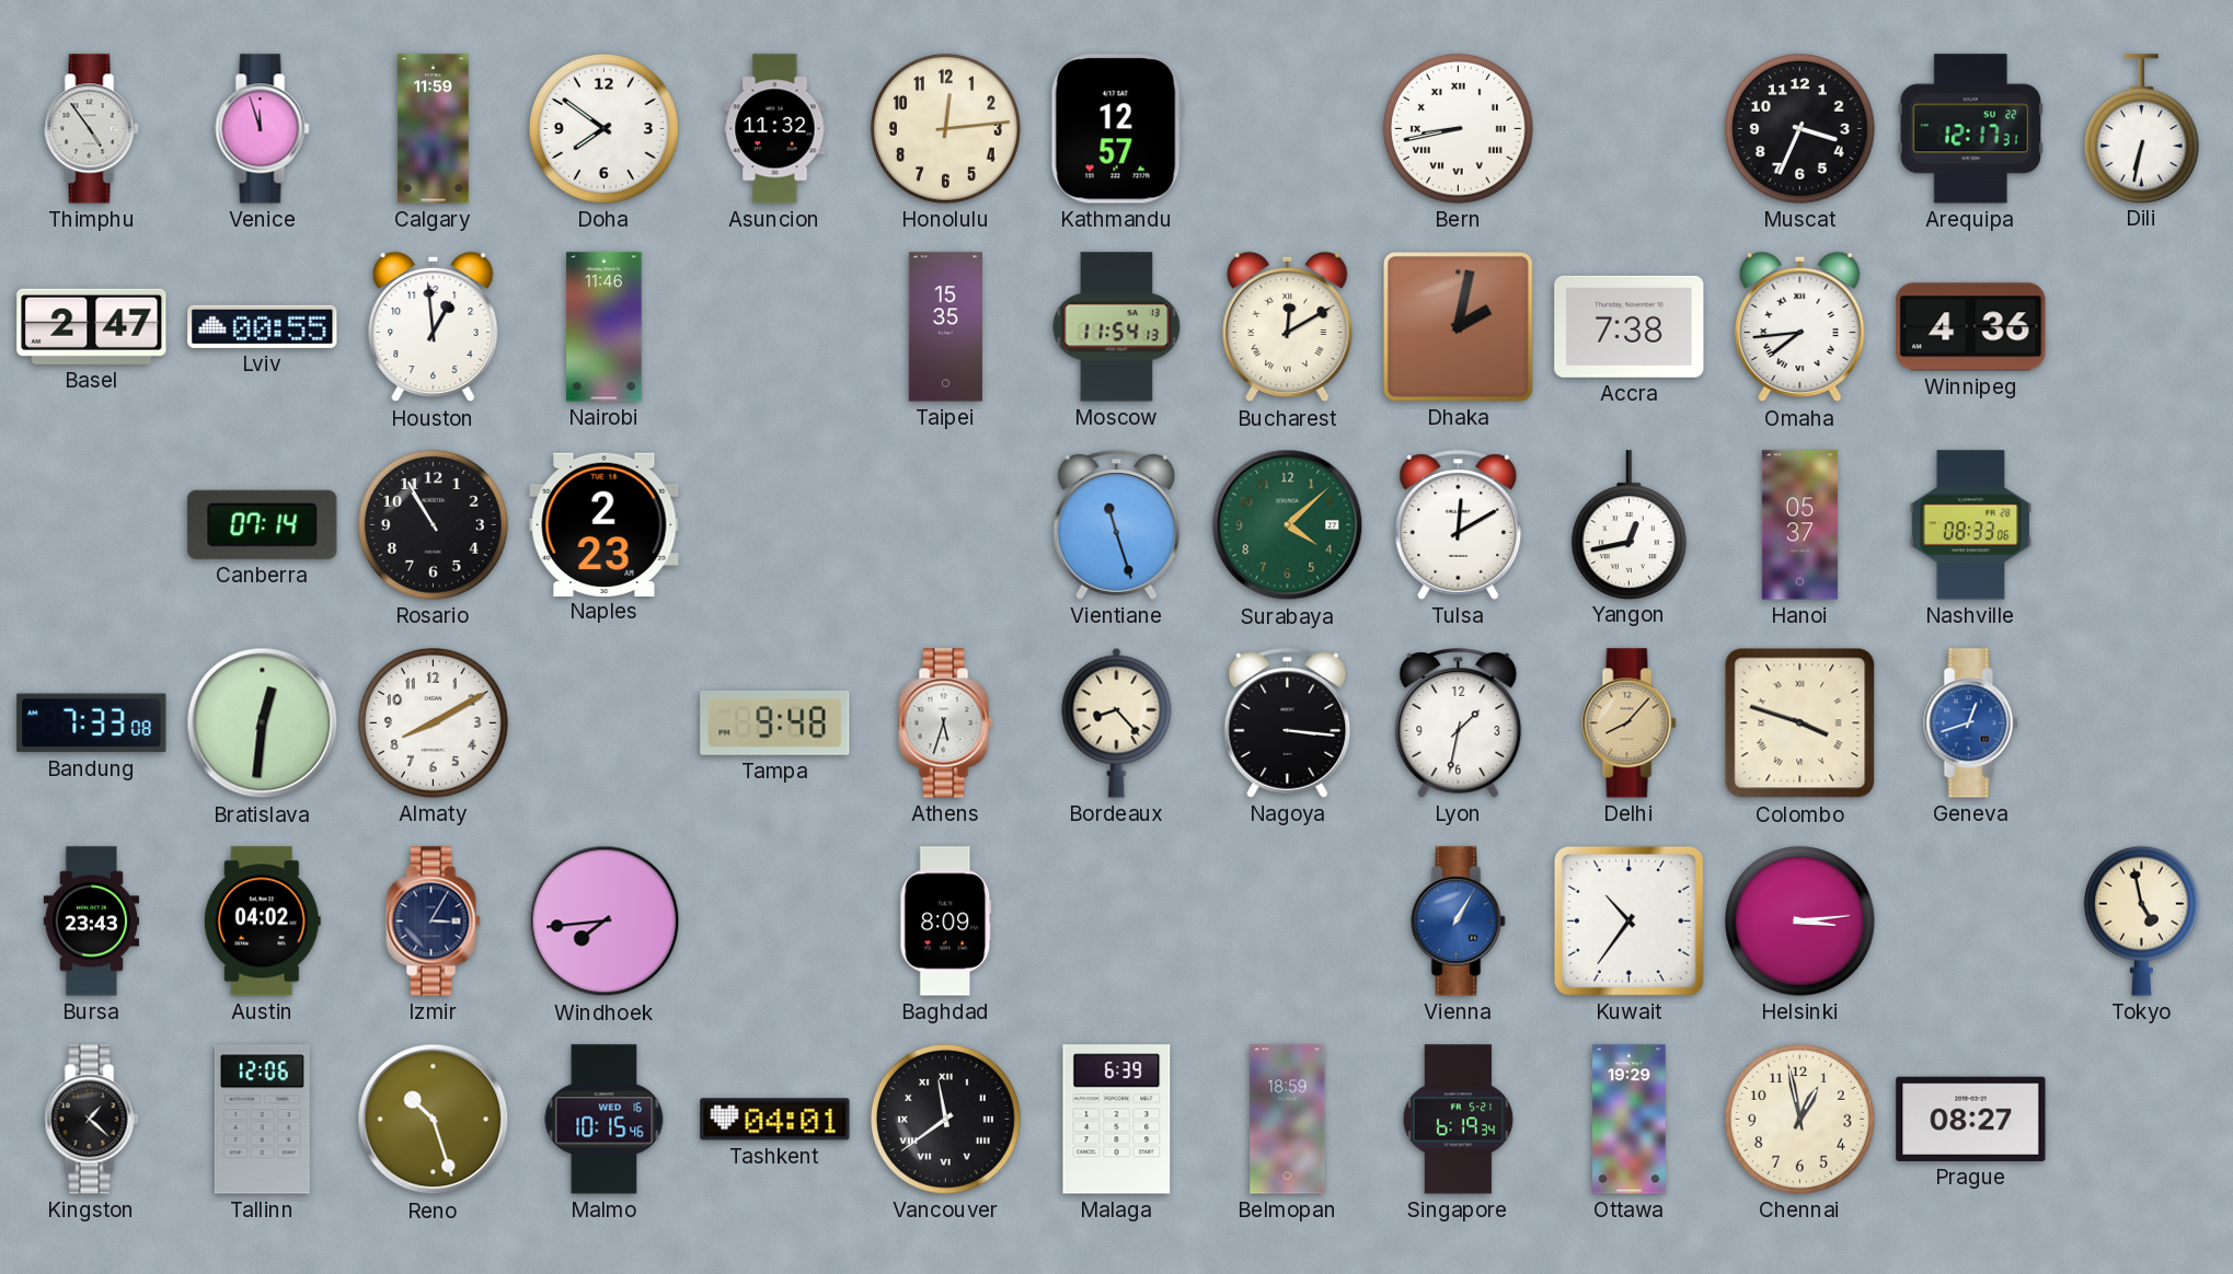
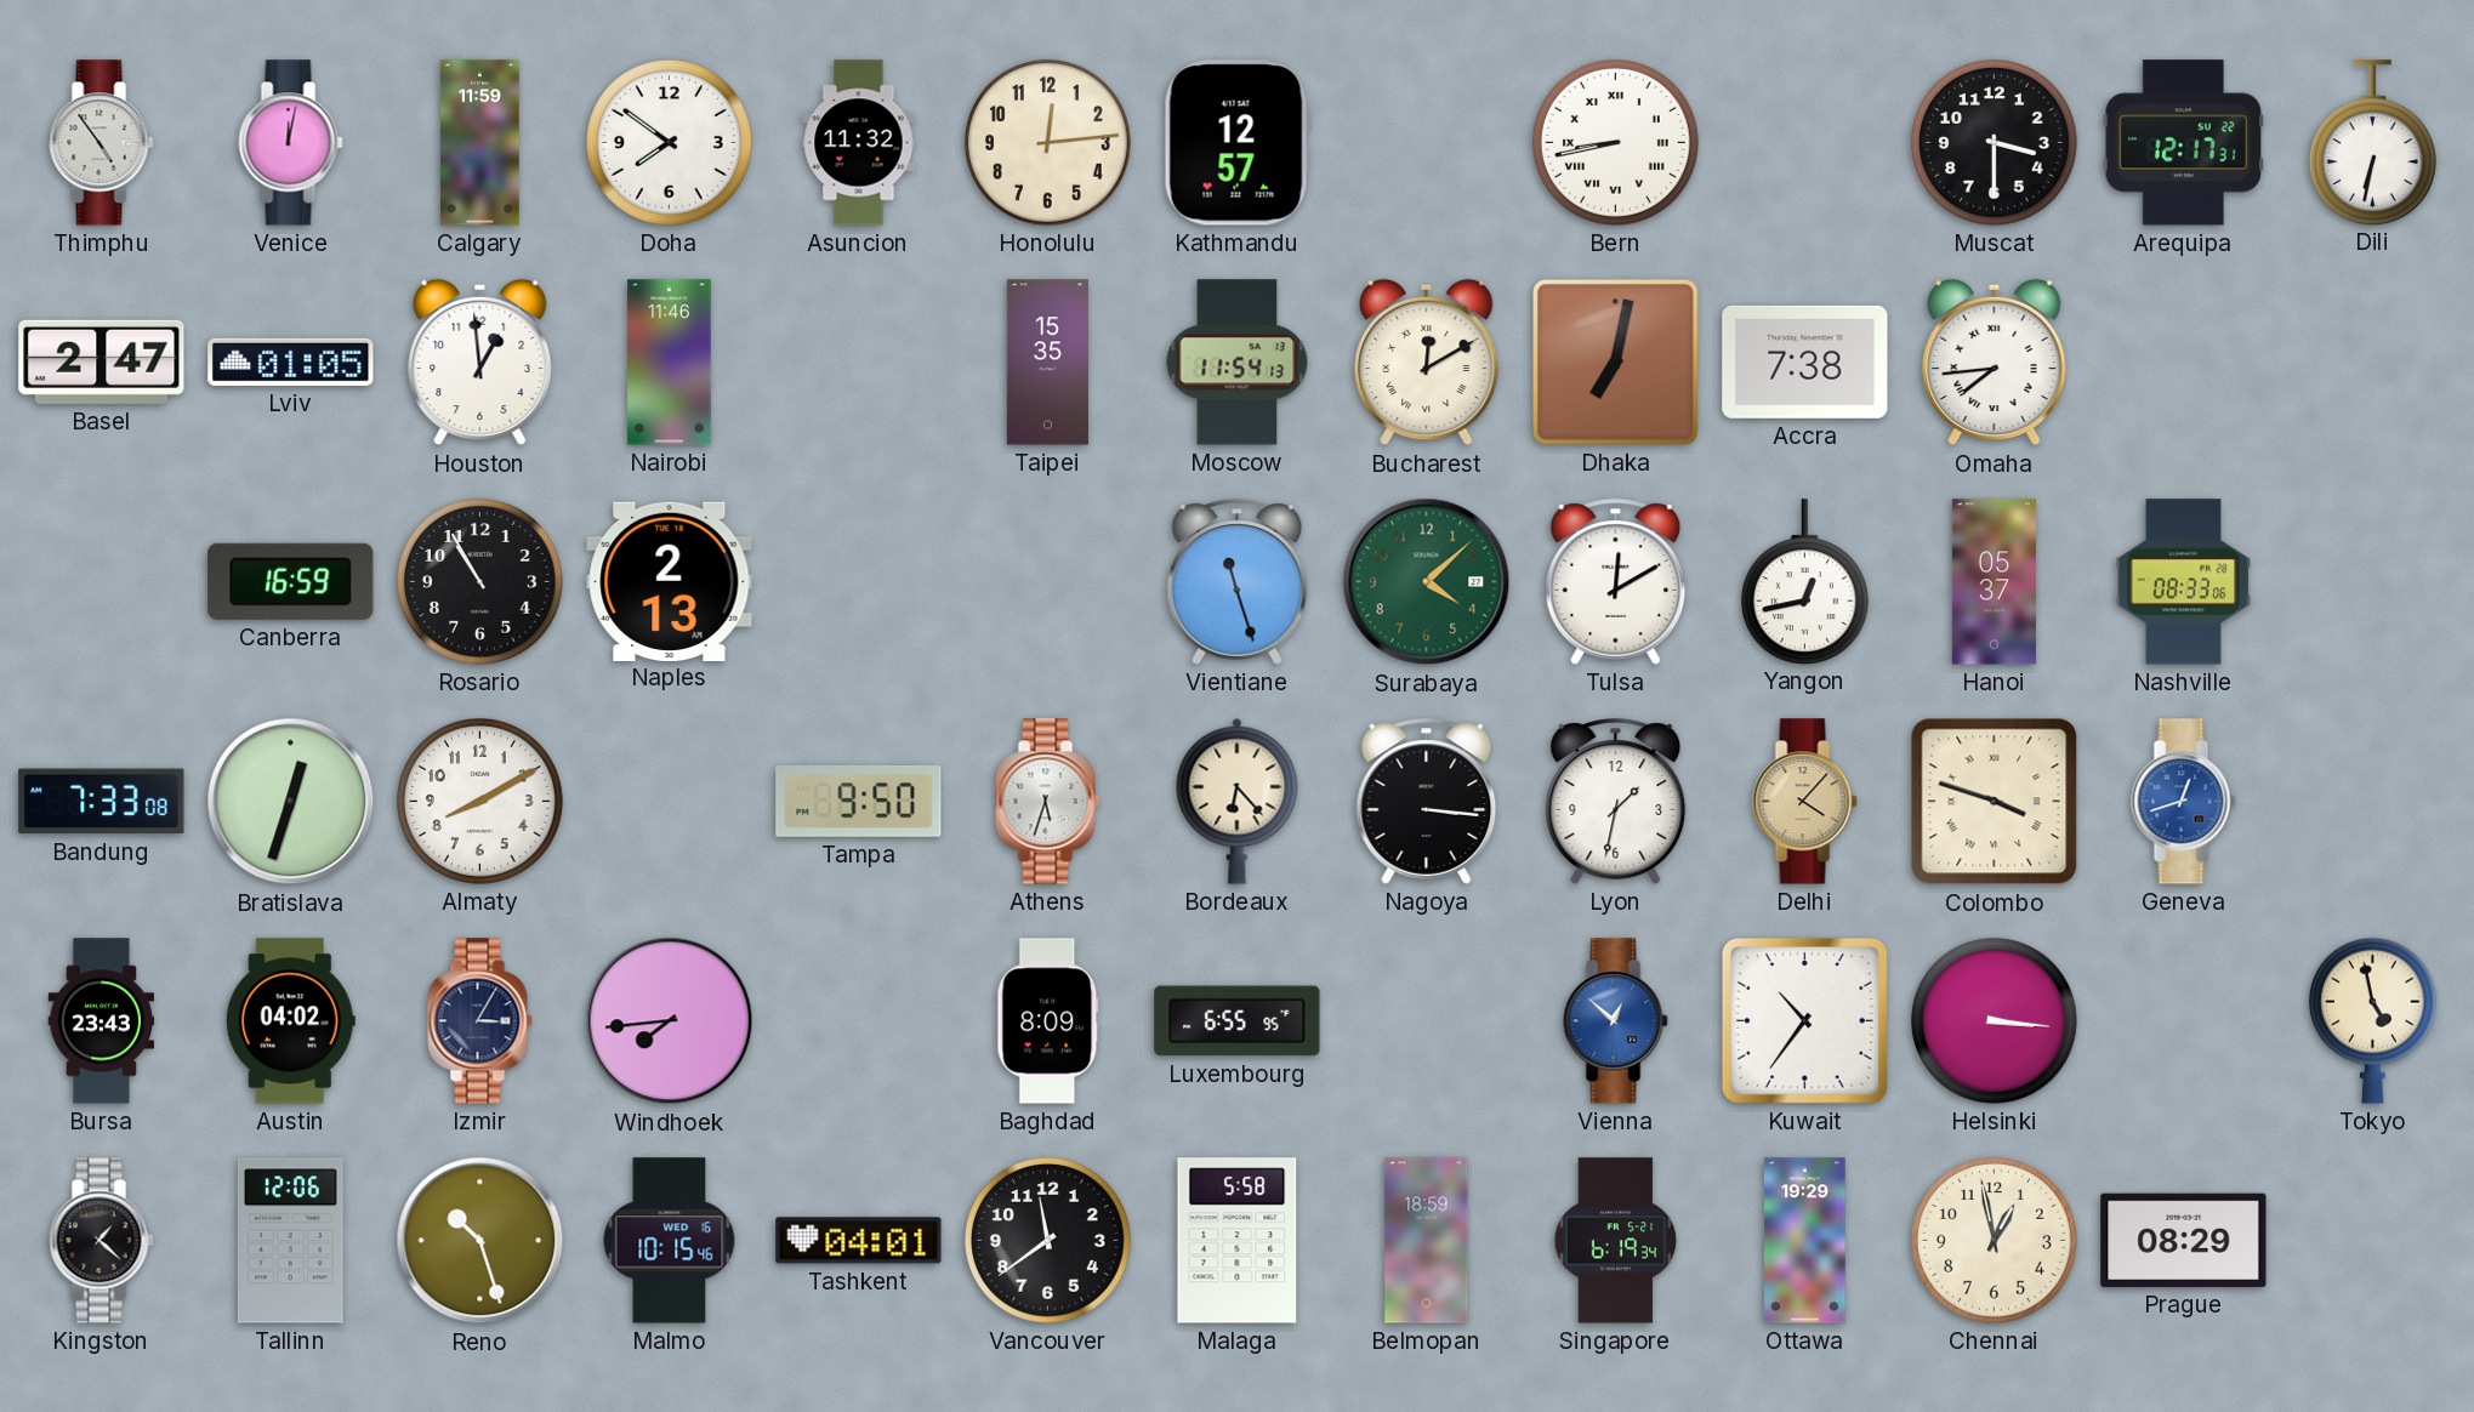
Venice: 11:57 -> 12:02
Muscat: 3:34 -> 3:30
Lviv: 00:55 -> 01:05
Dhaka: 2:02 -> 7:02
Winnipeg: 4:36 -> none
Canberra: 07:14 -> 16:59
Naples: 2:23 -> 2:13
Bratislava: 12:31 -> 12:33
Tampa: 9:48 -> 9:50
Bordeaux: 8:23 -> 6:23
Delhi: 8:07 -> 4:07
Luxembourg: none -> 6:55
Vienna: 1:05 -> 12:52
Helsinki: 3:14 -> 3:16
Vancouver numerals: Roman -> Arabic
Malaga: 6:39 -> 5:58
Prague: 08:27 -> 08:29
